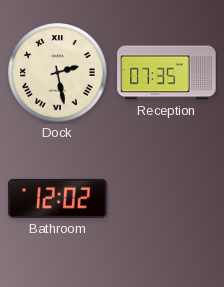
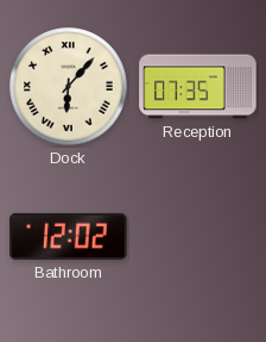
Dock: 2:28 -> 6:07
